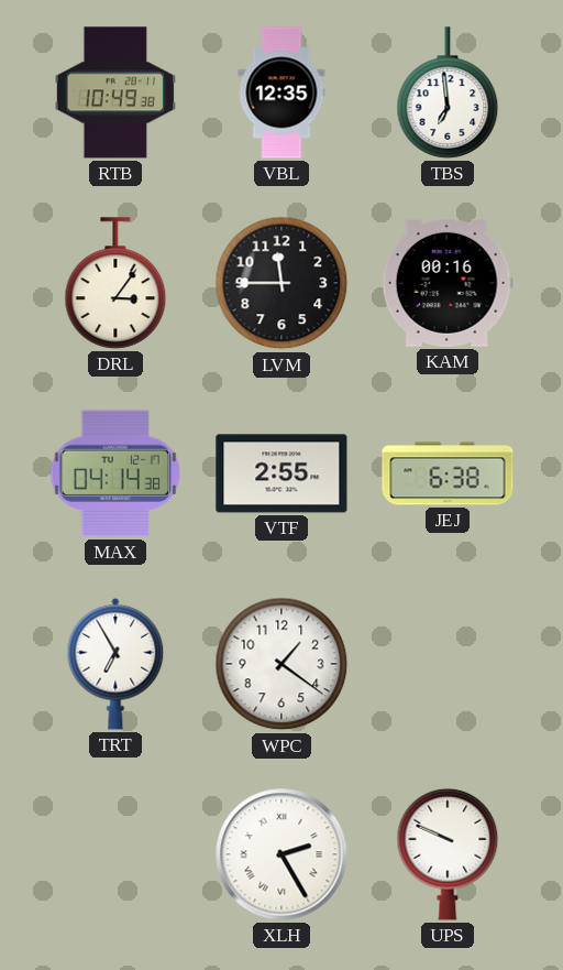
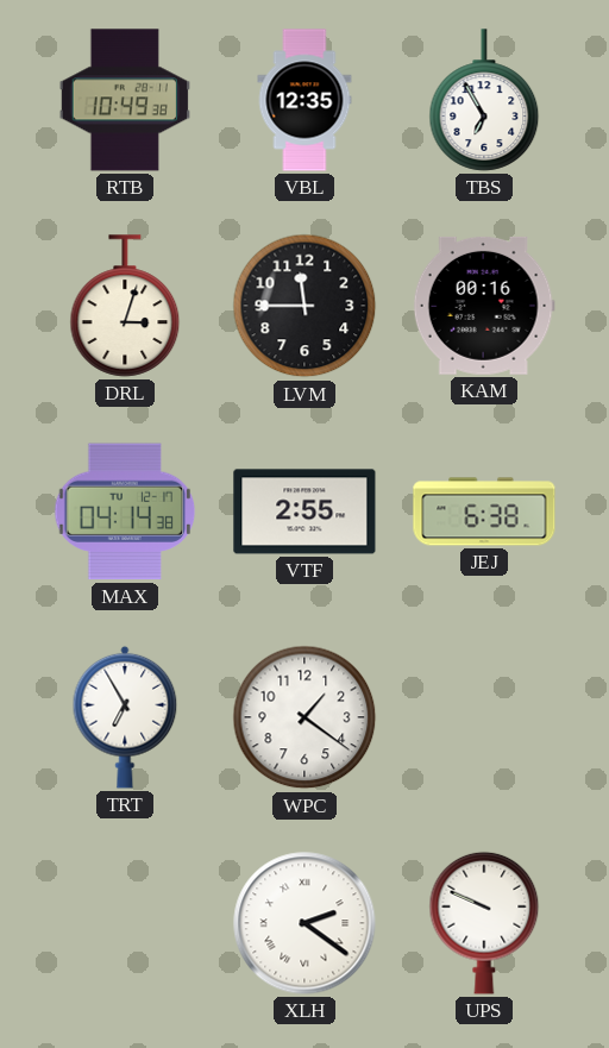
TBS: 6:59 -> 6:55
DRL: 3:06 -> 3:03
XLH: 2:25 -> 2:21
